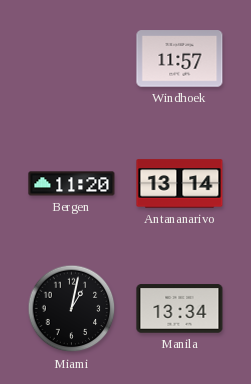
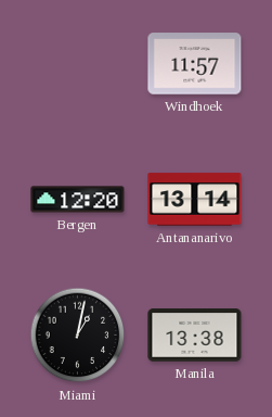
Bergen: 11:20 -> 12:20
Manila: 13:34 -> 13:38
